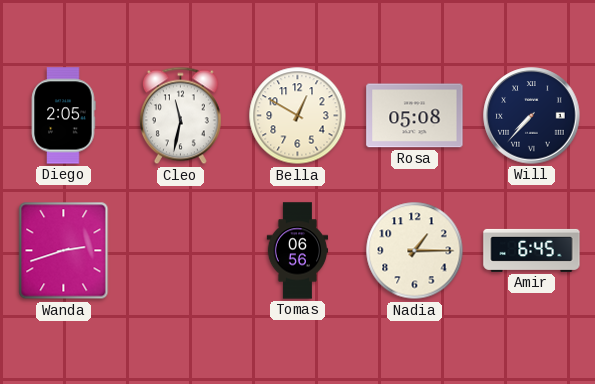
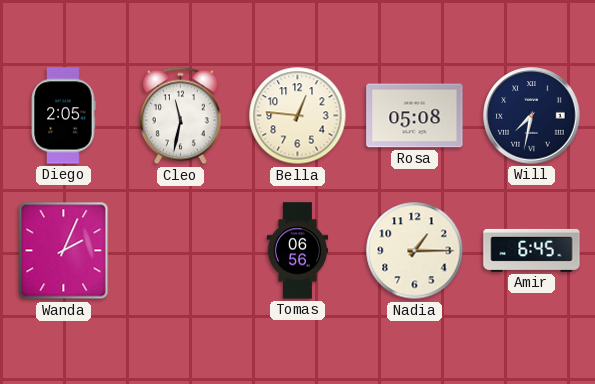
Bella: 12:50 -> 12:46
Will: 7:37 -> 7:32
Wanda: 2:42 -> 2:04
